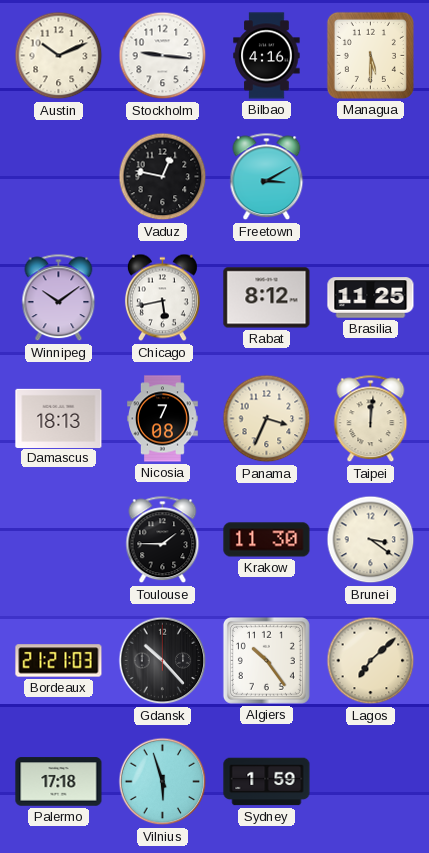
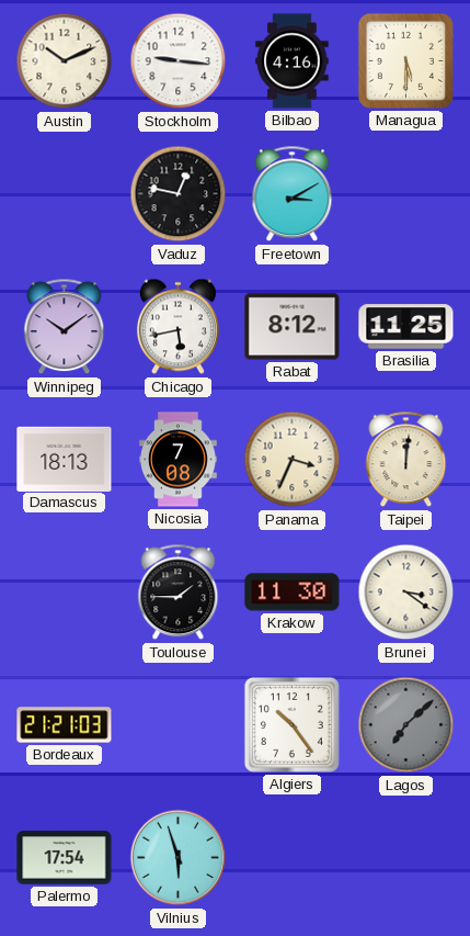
Gdansk: 10:23 -> none
Lagos dial: cream -> grey
Palermo: 17:18 -> 17:54
Sydney: 1:59 -> none
